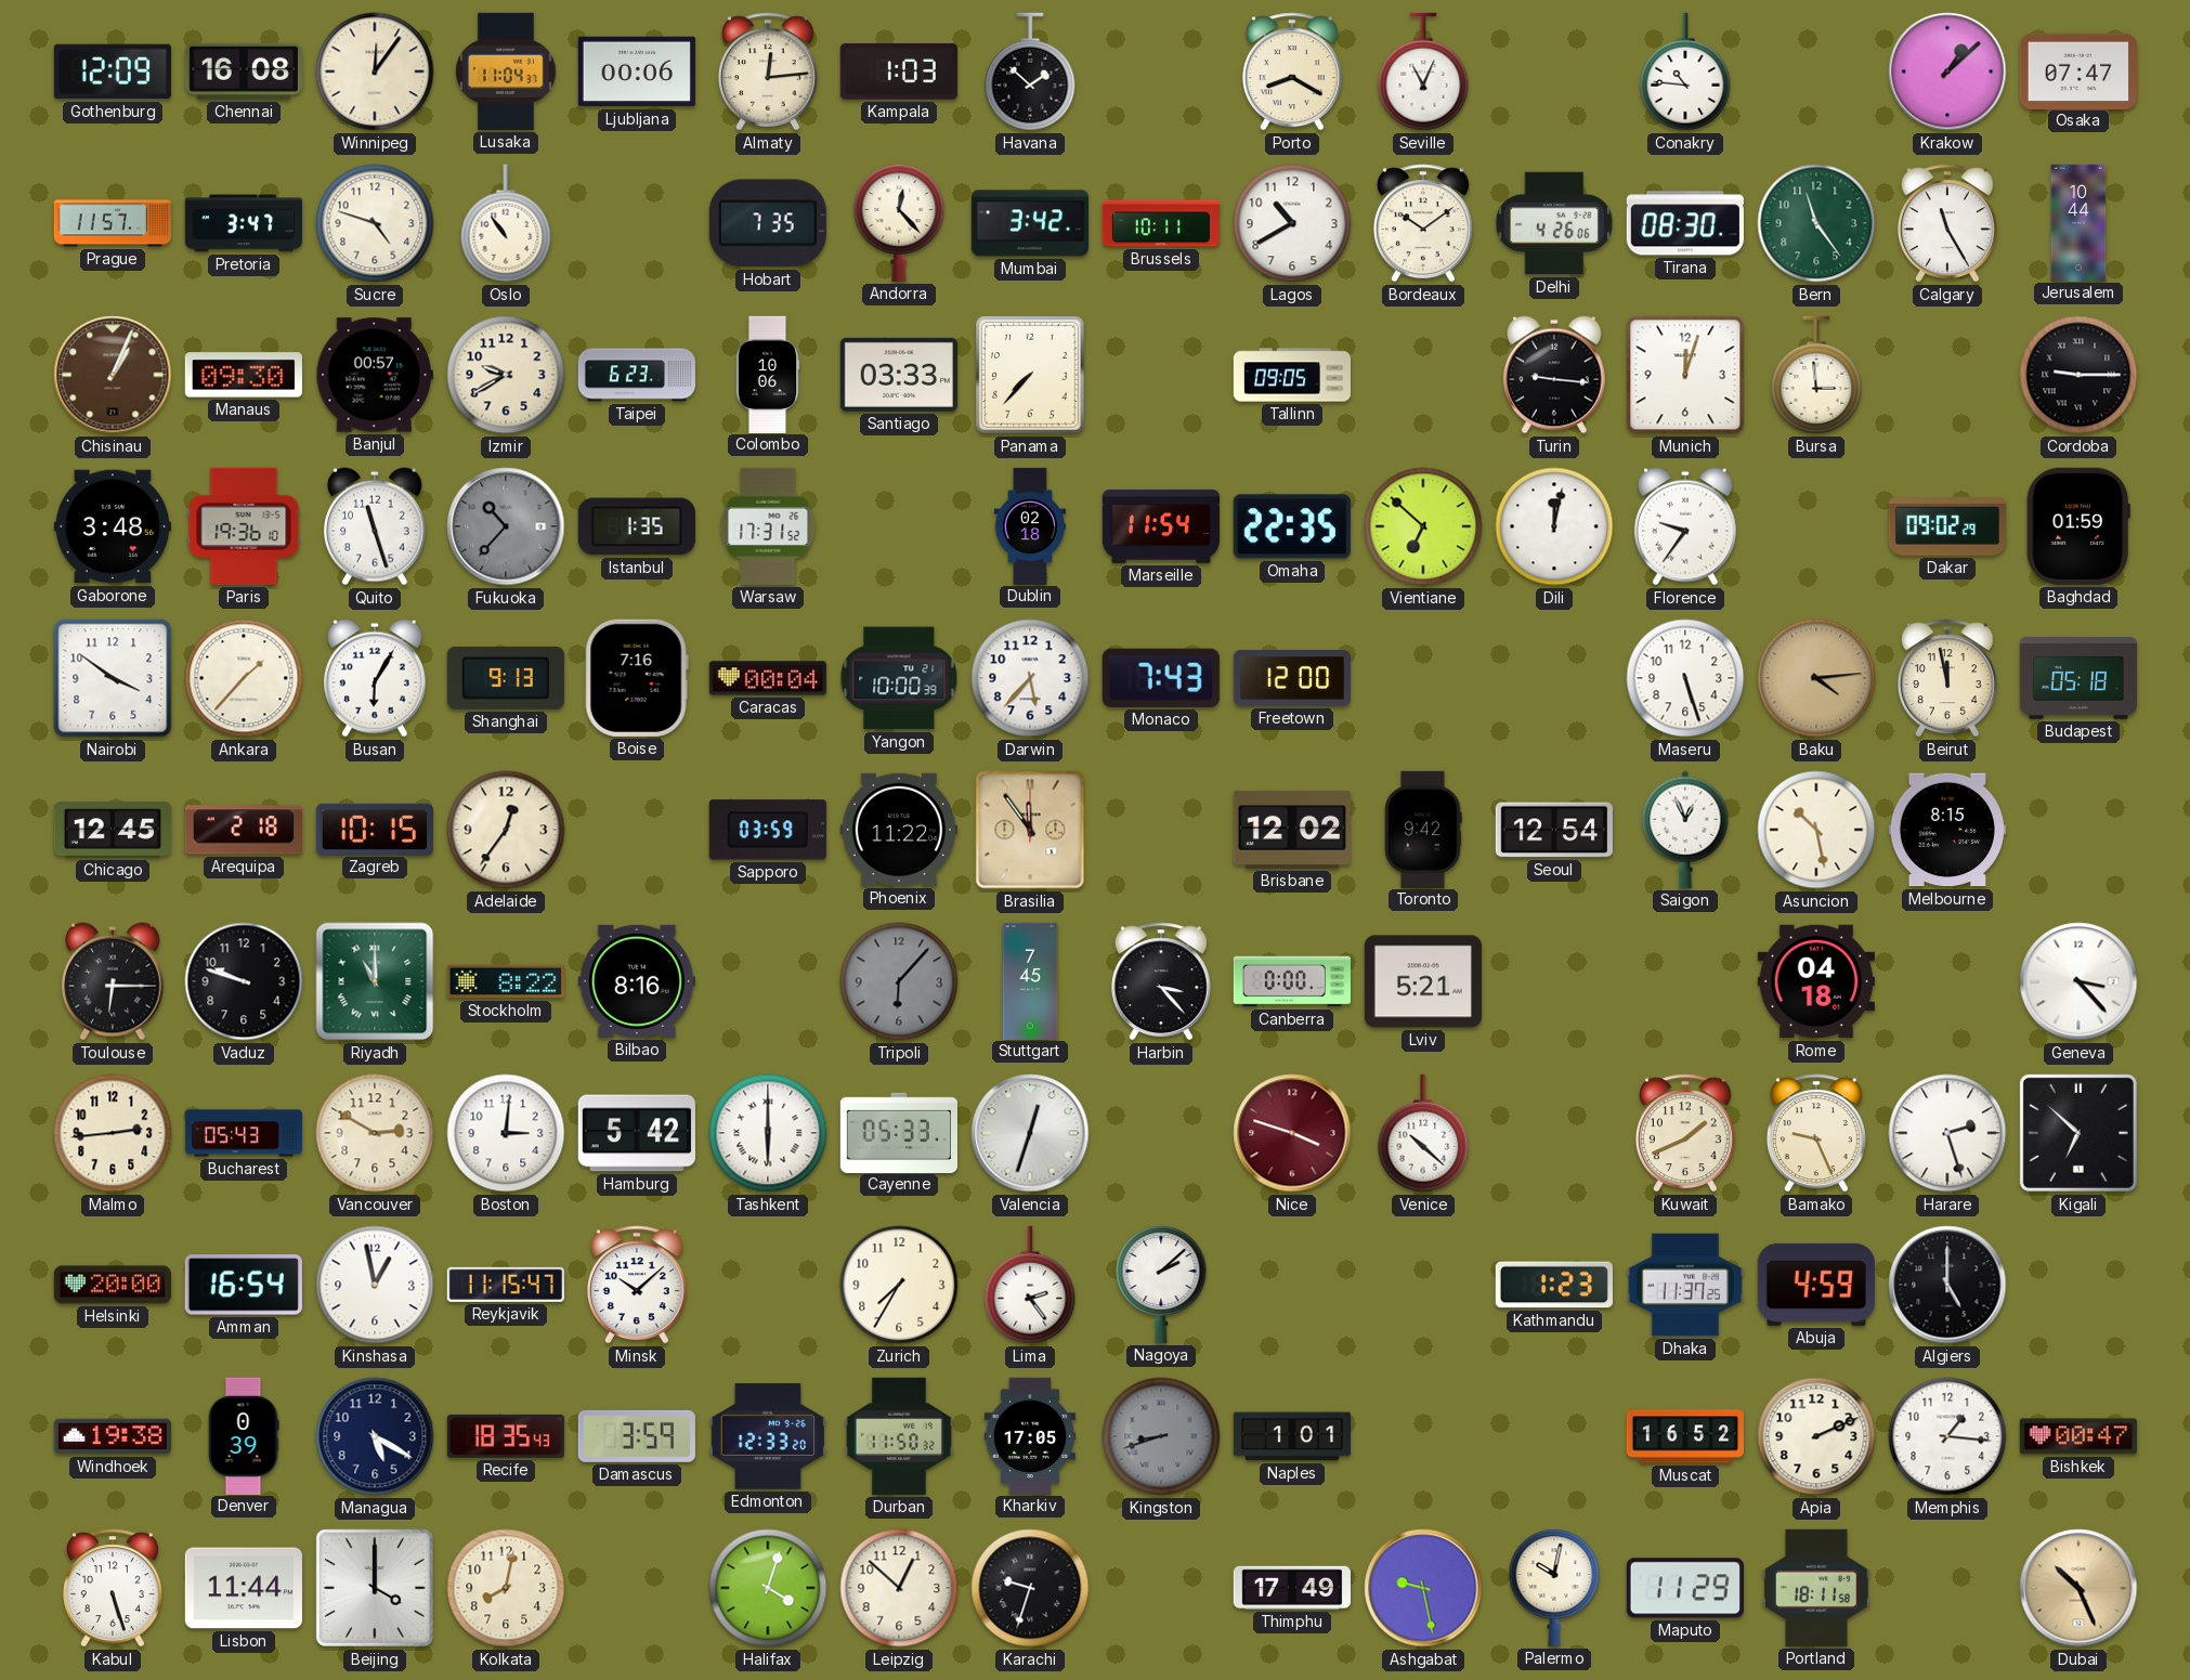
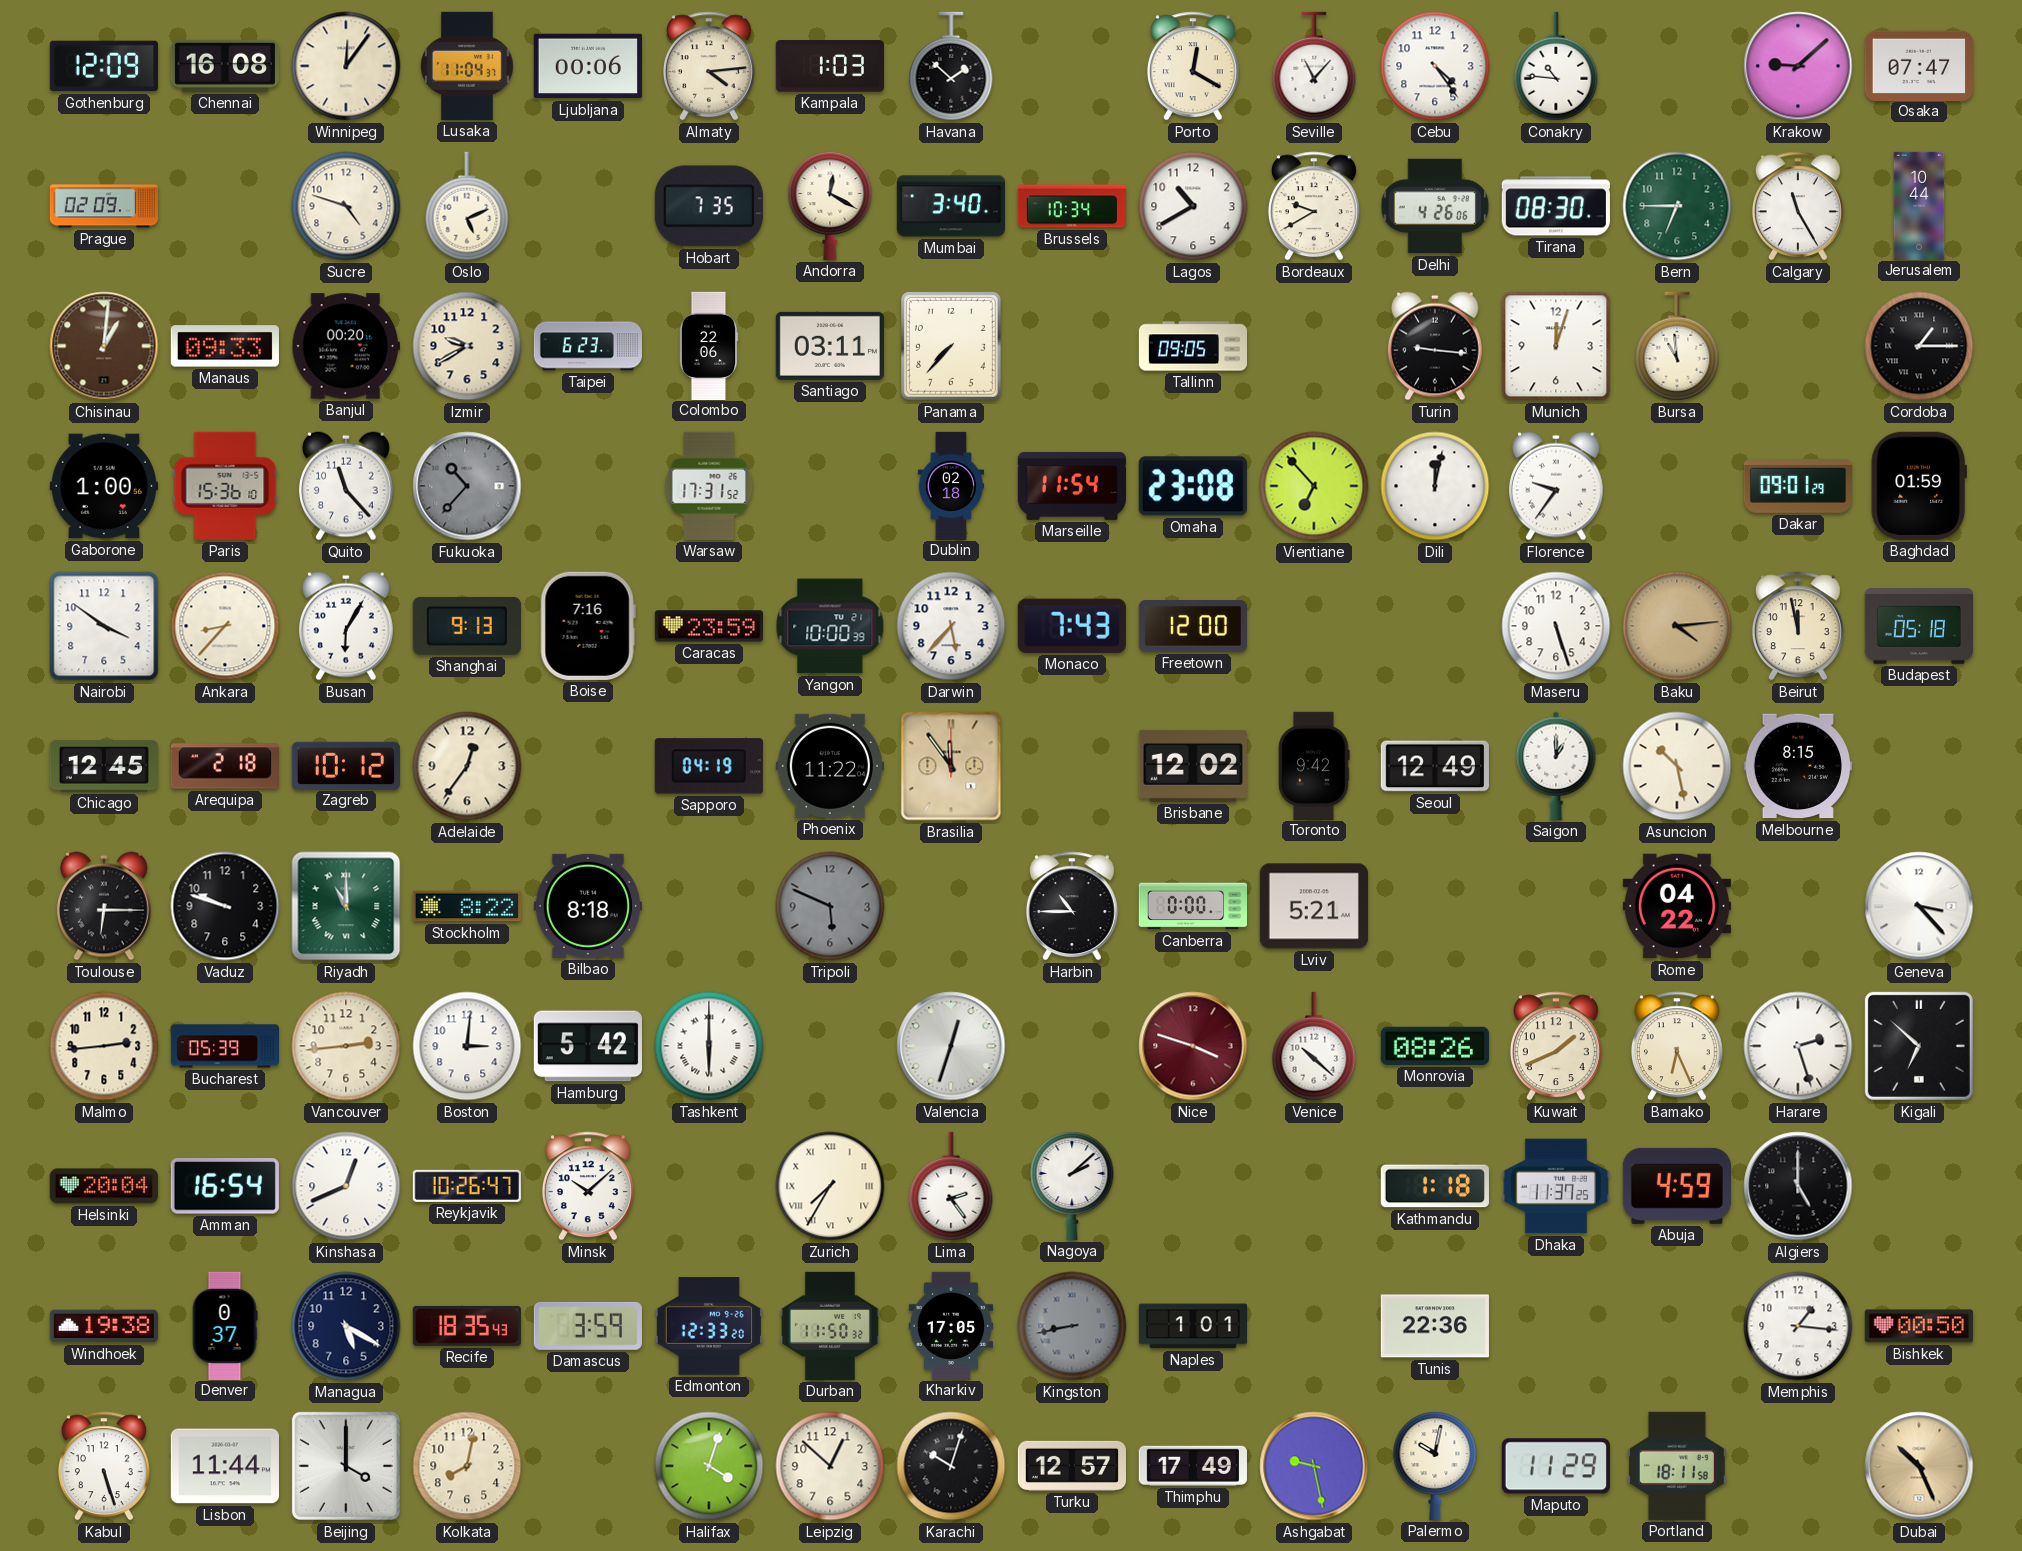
Almaty: 12:14 -> 4:14
Porto: 8:20 -> 12:20
Seville: 11:04 -> 11:07
Cebu: none -> 4:24
Krakow: 1:08 -> 9:08
Prague: 11:57 -> 02:09
Pretoria: 3:47 -> none
Oslo: 10:54 -> 5:11
Andorra: 12:23 -> 12:20
Mumbai: 3:42 -> 3:40
Brussels: 10:11 -> 10:34
Bordeaux: 10:09 -> 9:40
Bern: 11:24 -> 6:45
Chisinau: 1:04 -> 1:01
Manaus: 09:30 -> 09:33
Banjul: 00:57 -> 00:20
Colombo: 10:06 -> 22:06
Santiago: 03:33 -> 03:11
Bursa: 2:59 -> 10:59
Cordoba: 9:15 -> 1:15
Gaborone: 3:48 -> 1:00
Paris: 19:36 -> 15:36
Quito: 11:27 -> 11:23
Istanbul: 1:35 -> none
Omaha: 22:35 -> 23:08
Vientiane: 6:52 -> 6:53
Dakar: 09:02 -> 09:01
Ankara: 1:37 -> 8:37
Caracas: 00:04 -> 23:59
Zagreb: 10:15 -> 10:12
Sapporo: 03:59 -> 04:19
Seoul: 12:54 -> 12:49
Saigon: 12:56 -> 1:00
Bilbao: 8:16 -> 8:18
Tripoli: 6:07 -> 5:49
Stuttgart: 7:45 -> none
Harbin: 3:23 -> 10:45
Rome: 04:18 -> 04:22
Bucharest: 05:43 -> 05:39
Vancouver: 2:50 -> 2:44
Cayenne: 05:33 -> none
Monrovia: none -> 08:26
Bamako: 9:26 -> 6:26
Helsinki: 20:00 -> 20:04
Kinshasa: 12:58 -> 12:41
Reykjavik: 11:15 -> 10:26
Zurich numerals: Arabic -> Roman
Kathmandu: 1:23 -> 1:18
Denver: 0:39 -> 0:37
Kingston: 8:42 -> 8:43
Tunis: none -> 22:36
Muscat: 16:52 -> none
Apia: 2:11 -> none
Bishkek: 00:47 -> 00:50
Karachi: 9:33 -> 10:03
Turku: none -> 12:57
